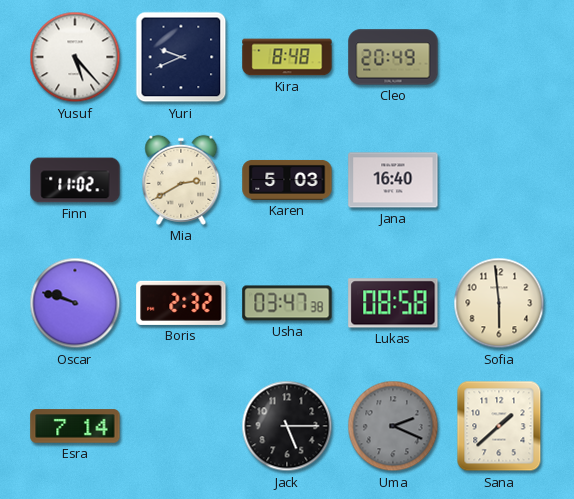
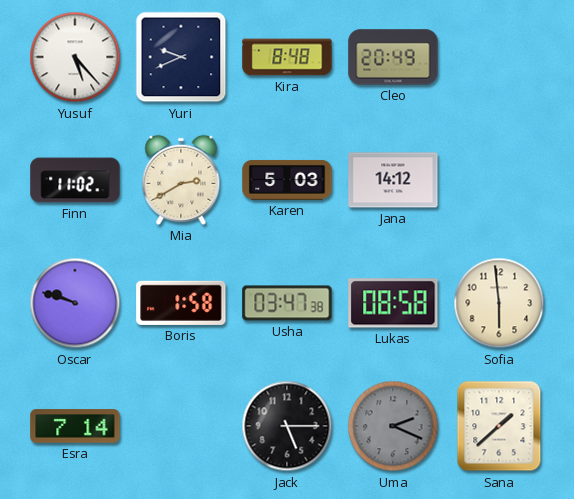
Jana: 16:40 -> 14:12
Boris: 2:32 -> 1:58
